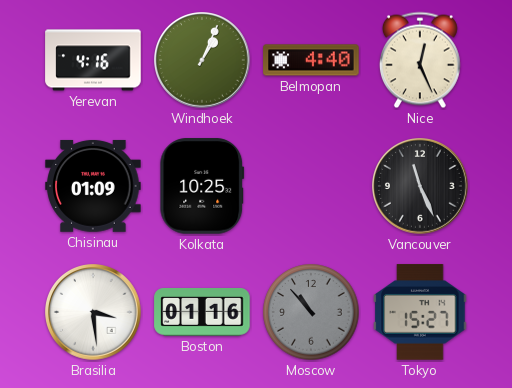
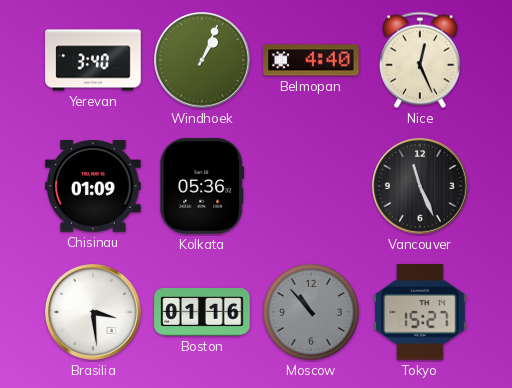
Yerevan: 4:16 -> 3:40
Kolkata: 10:25 -> 05:36
